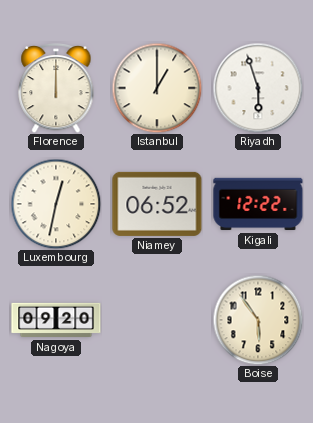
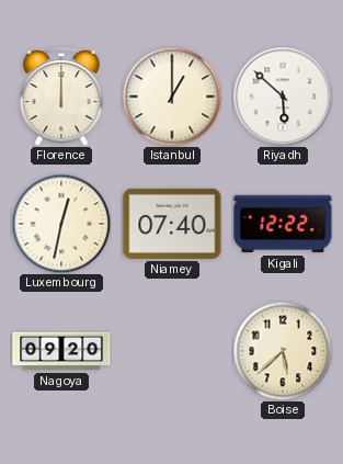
Riyadh: 5:57 -> 5:52
Niamey: 06:52 -> 07:40
Boise: 5:54 -> 5:38
